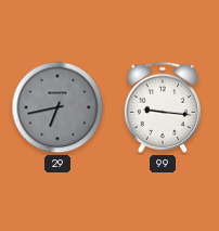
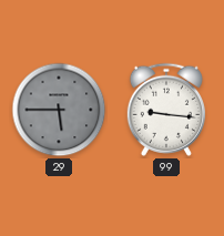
29: 6:43 -> 5:45
